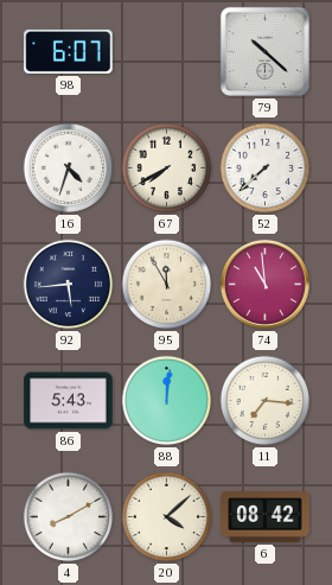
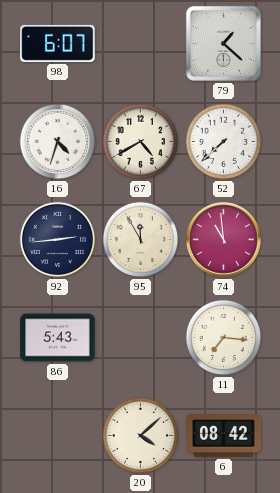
79: 10:22 -> 1:22
67: 7:40 -> 4:40
92: 5:44 -> 2:44
88: 12:01 -> none
4: 8:10 -> none
